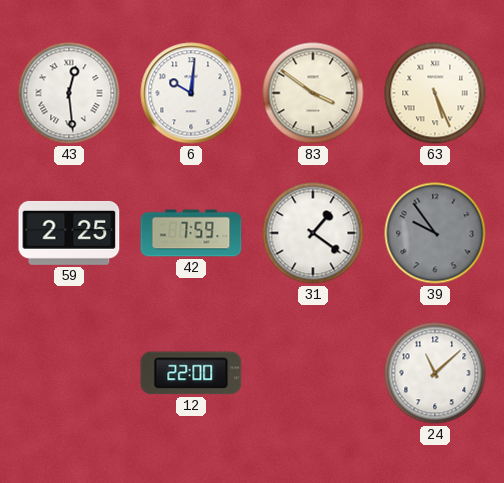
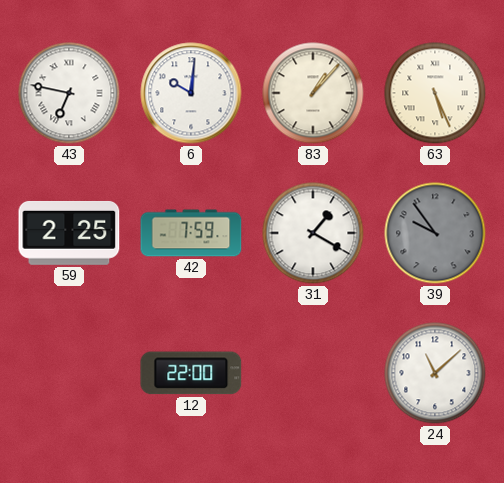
43: 12:29 -> 6:47
83: 3:51 -> 1:07
31: 1:21 -> 1:20
